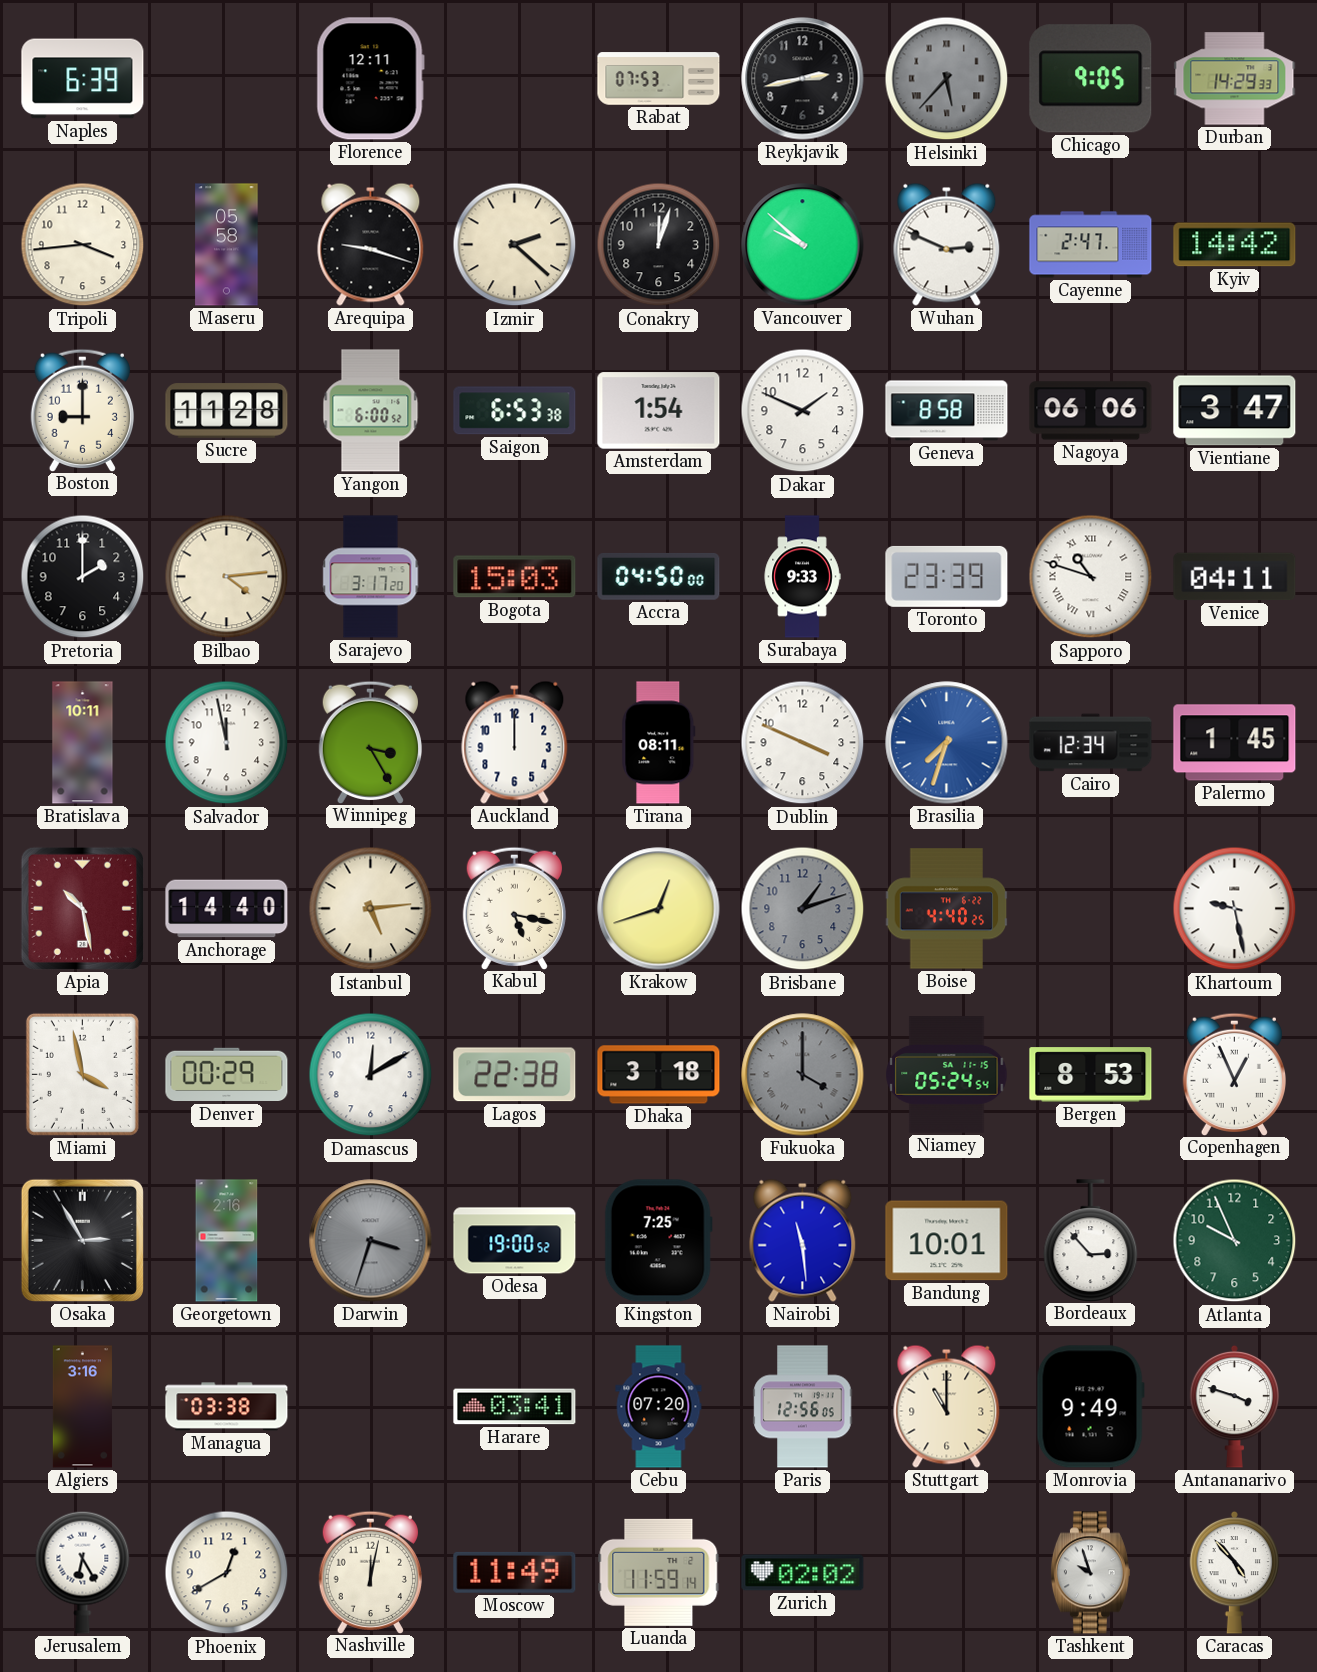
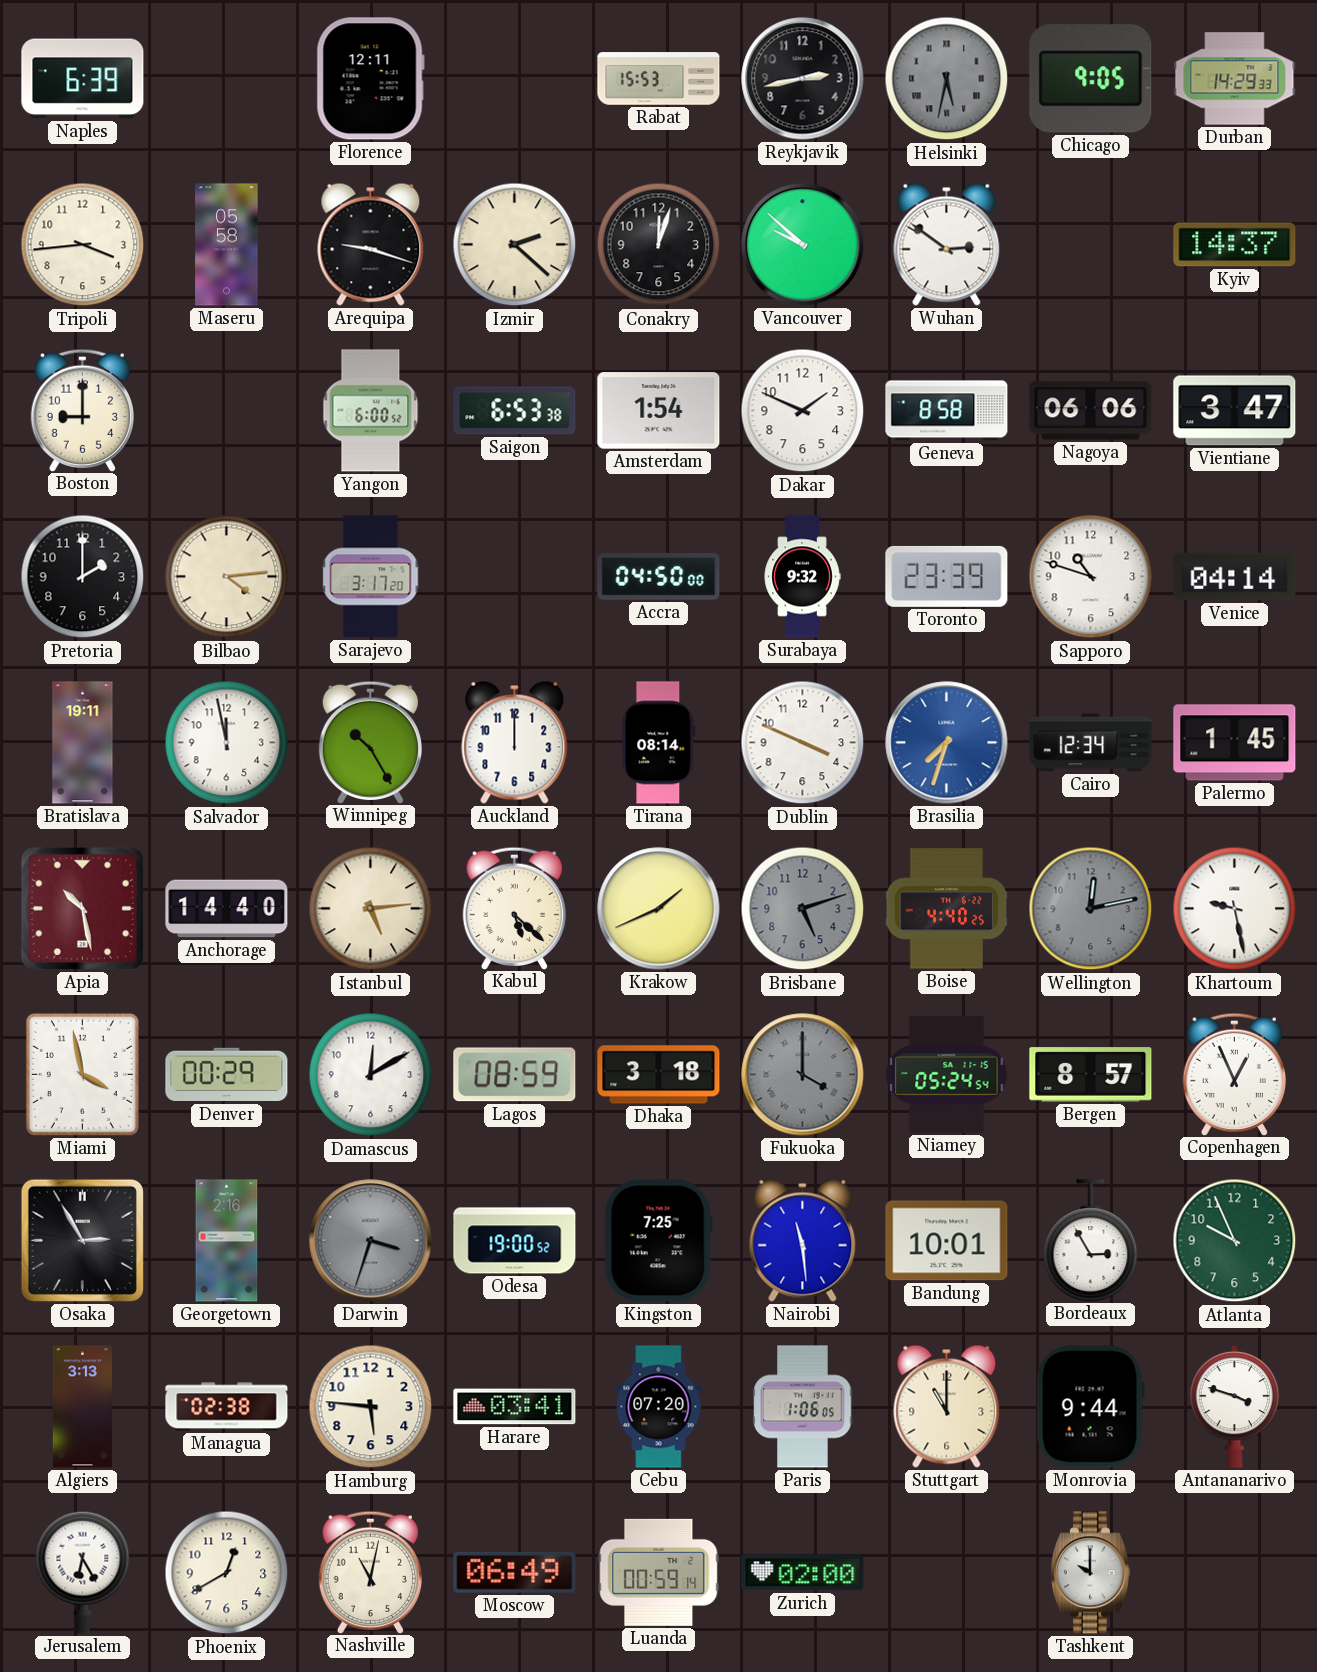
Rabat: 07:53 -> 15:53
Helsinki: 5:37 -> 5:32
Wuhan: 2:49 -> 2:51
Cayenne: 2:47 -> none
Kyiv: 14:42 -> 14:37
Sucre: 11:28 -> none
Bogota: 15:03 -> none
Surabaya: 9:33 -> 9:32
Sapporo numerals: Roman -> Arabic
Venice: 04:11 -> 04:14
Bratislava: 10:11 -> 19:11
Winnipeg: 3:25 -> 10:25
Tirana: 08:11 -> 08:14
Kabul: 5:17 -> 5:22
Krakow: 12:42 -> 1:41
Brisbane: 1:12 -> 5:12
Wellington: none -> 12:13
Lagos: 22:38 -> 08:59
Bergen: 8:53 -> 8:57
Bordeaux: 2:53 -> 2:55
Algiers: 3:16 -> 3:13
Managua: 03:38 -> 02:38
Hamburg: none -> 5:46
Paris: 12:56 -> 1:06
Monrovia: 9:49 -> 9:44
Nashville: 12:02 -> 11:02
Moscow: 11:49 -> 06:49
Luanda: 11:59 -> 00:59
Zurich: 02:02 -> 02:00
Tashkent: 9:57 -> 10:00
Caracas: 4:53 -> none
